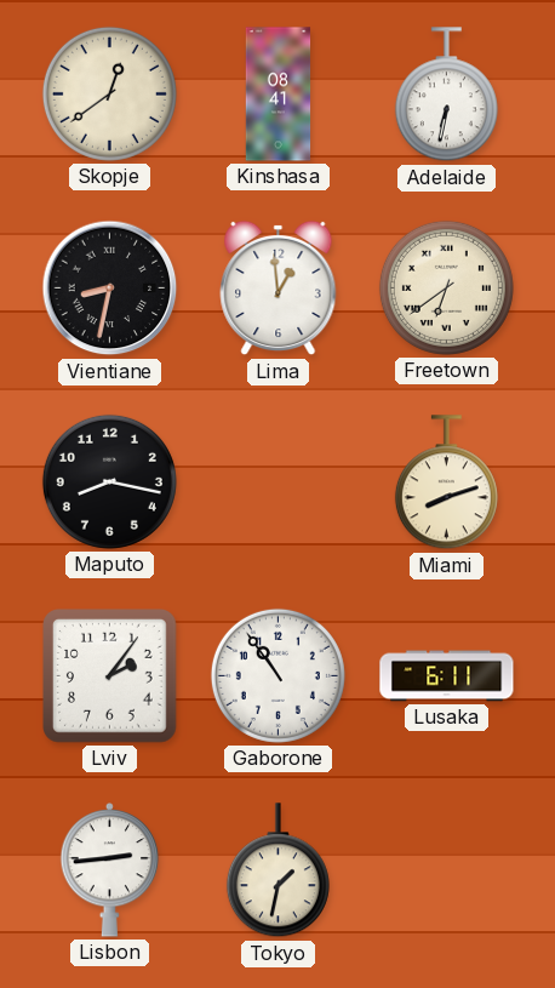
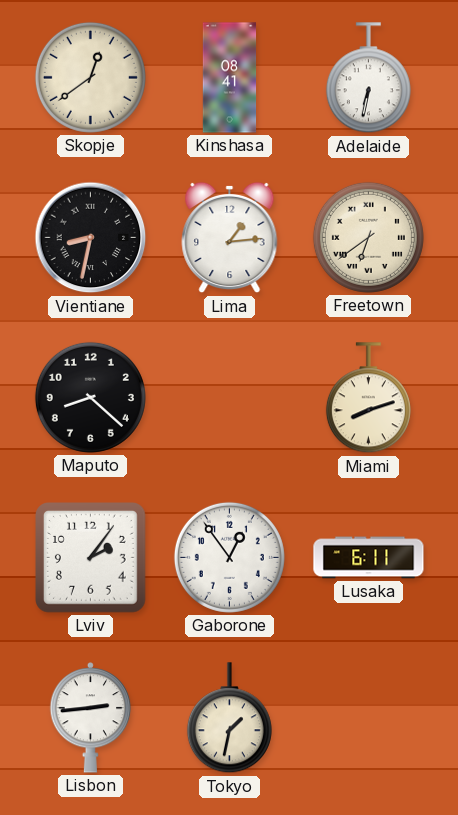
Lima: 12:59 -> 1:14
Maputo: 8:17 -> 8:22
Gaborone: 10:54 -> 12:54
